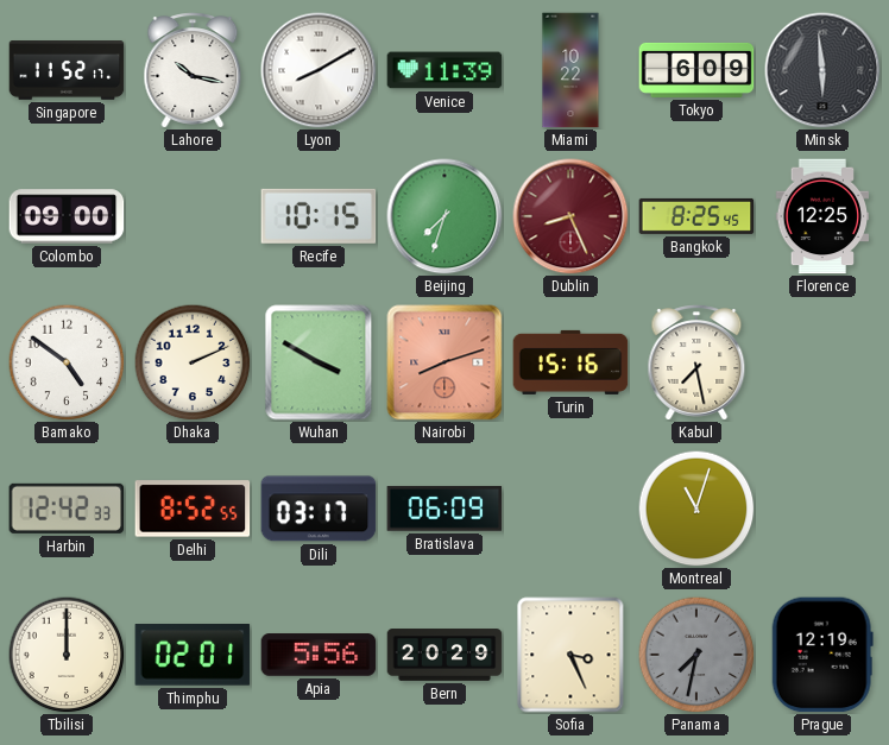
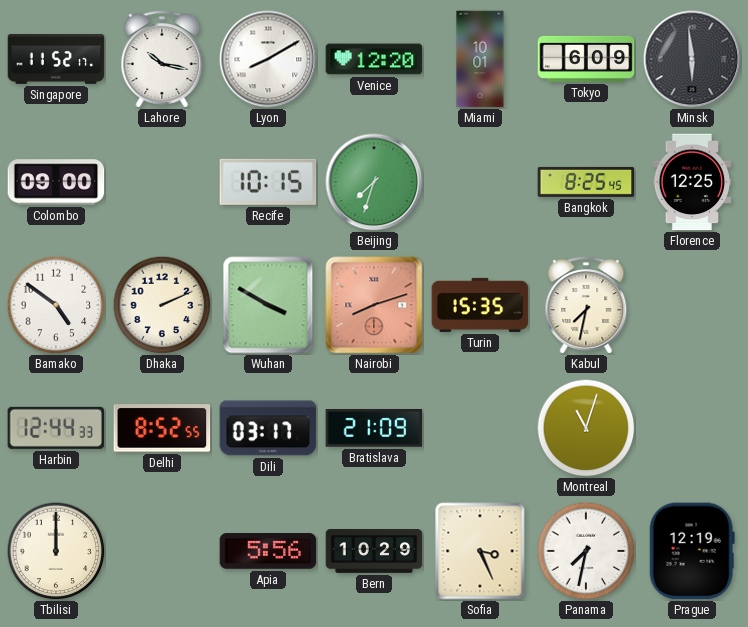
Venice: 11:39 -> 12:20
Miami: 10:22 -> 10:01
Dublin: 8:26 -> none
Turin: 15:16 -> 15:35
Kabul: 7:28 -> 7:32
Harbin: 12:42 -> 12:44
Bratislava: 06:09 -> 21:09
Thimphu: 02:01 -> none
Bern: 20:29 -> 10:29
Panama dial: grey -> white
